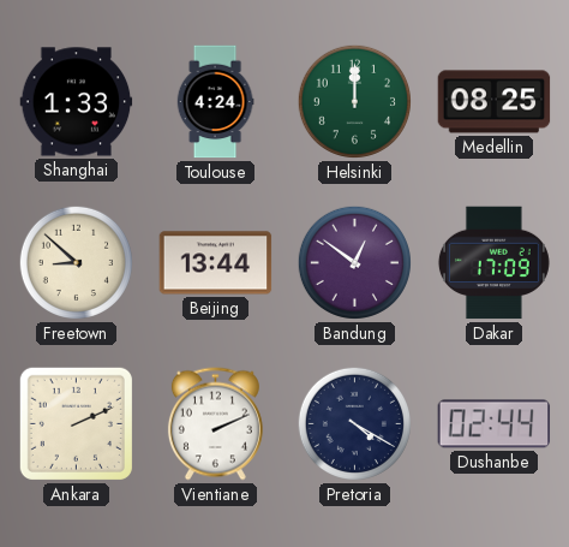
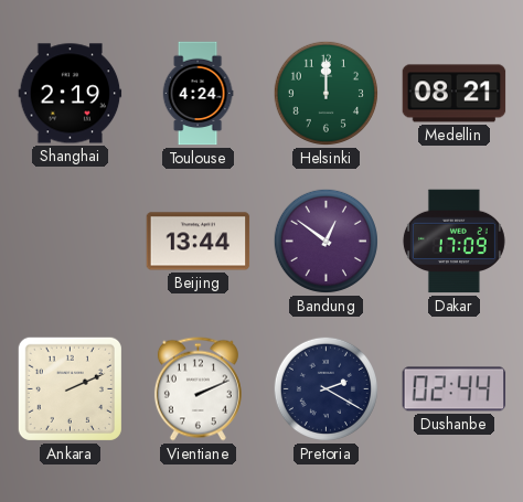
Shanghai: 1:33 -> 2:19
Medellin: 08:25 -> 08:21
Freetown: 8:52 -> none
Pretoria: 4:20 -> 2:20
